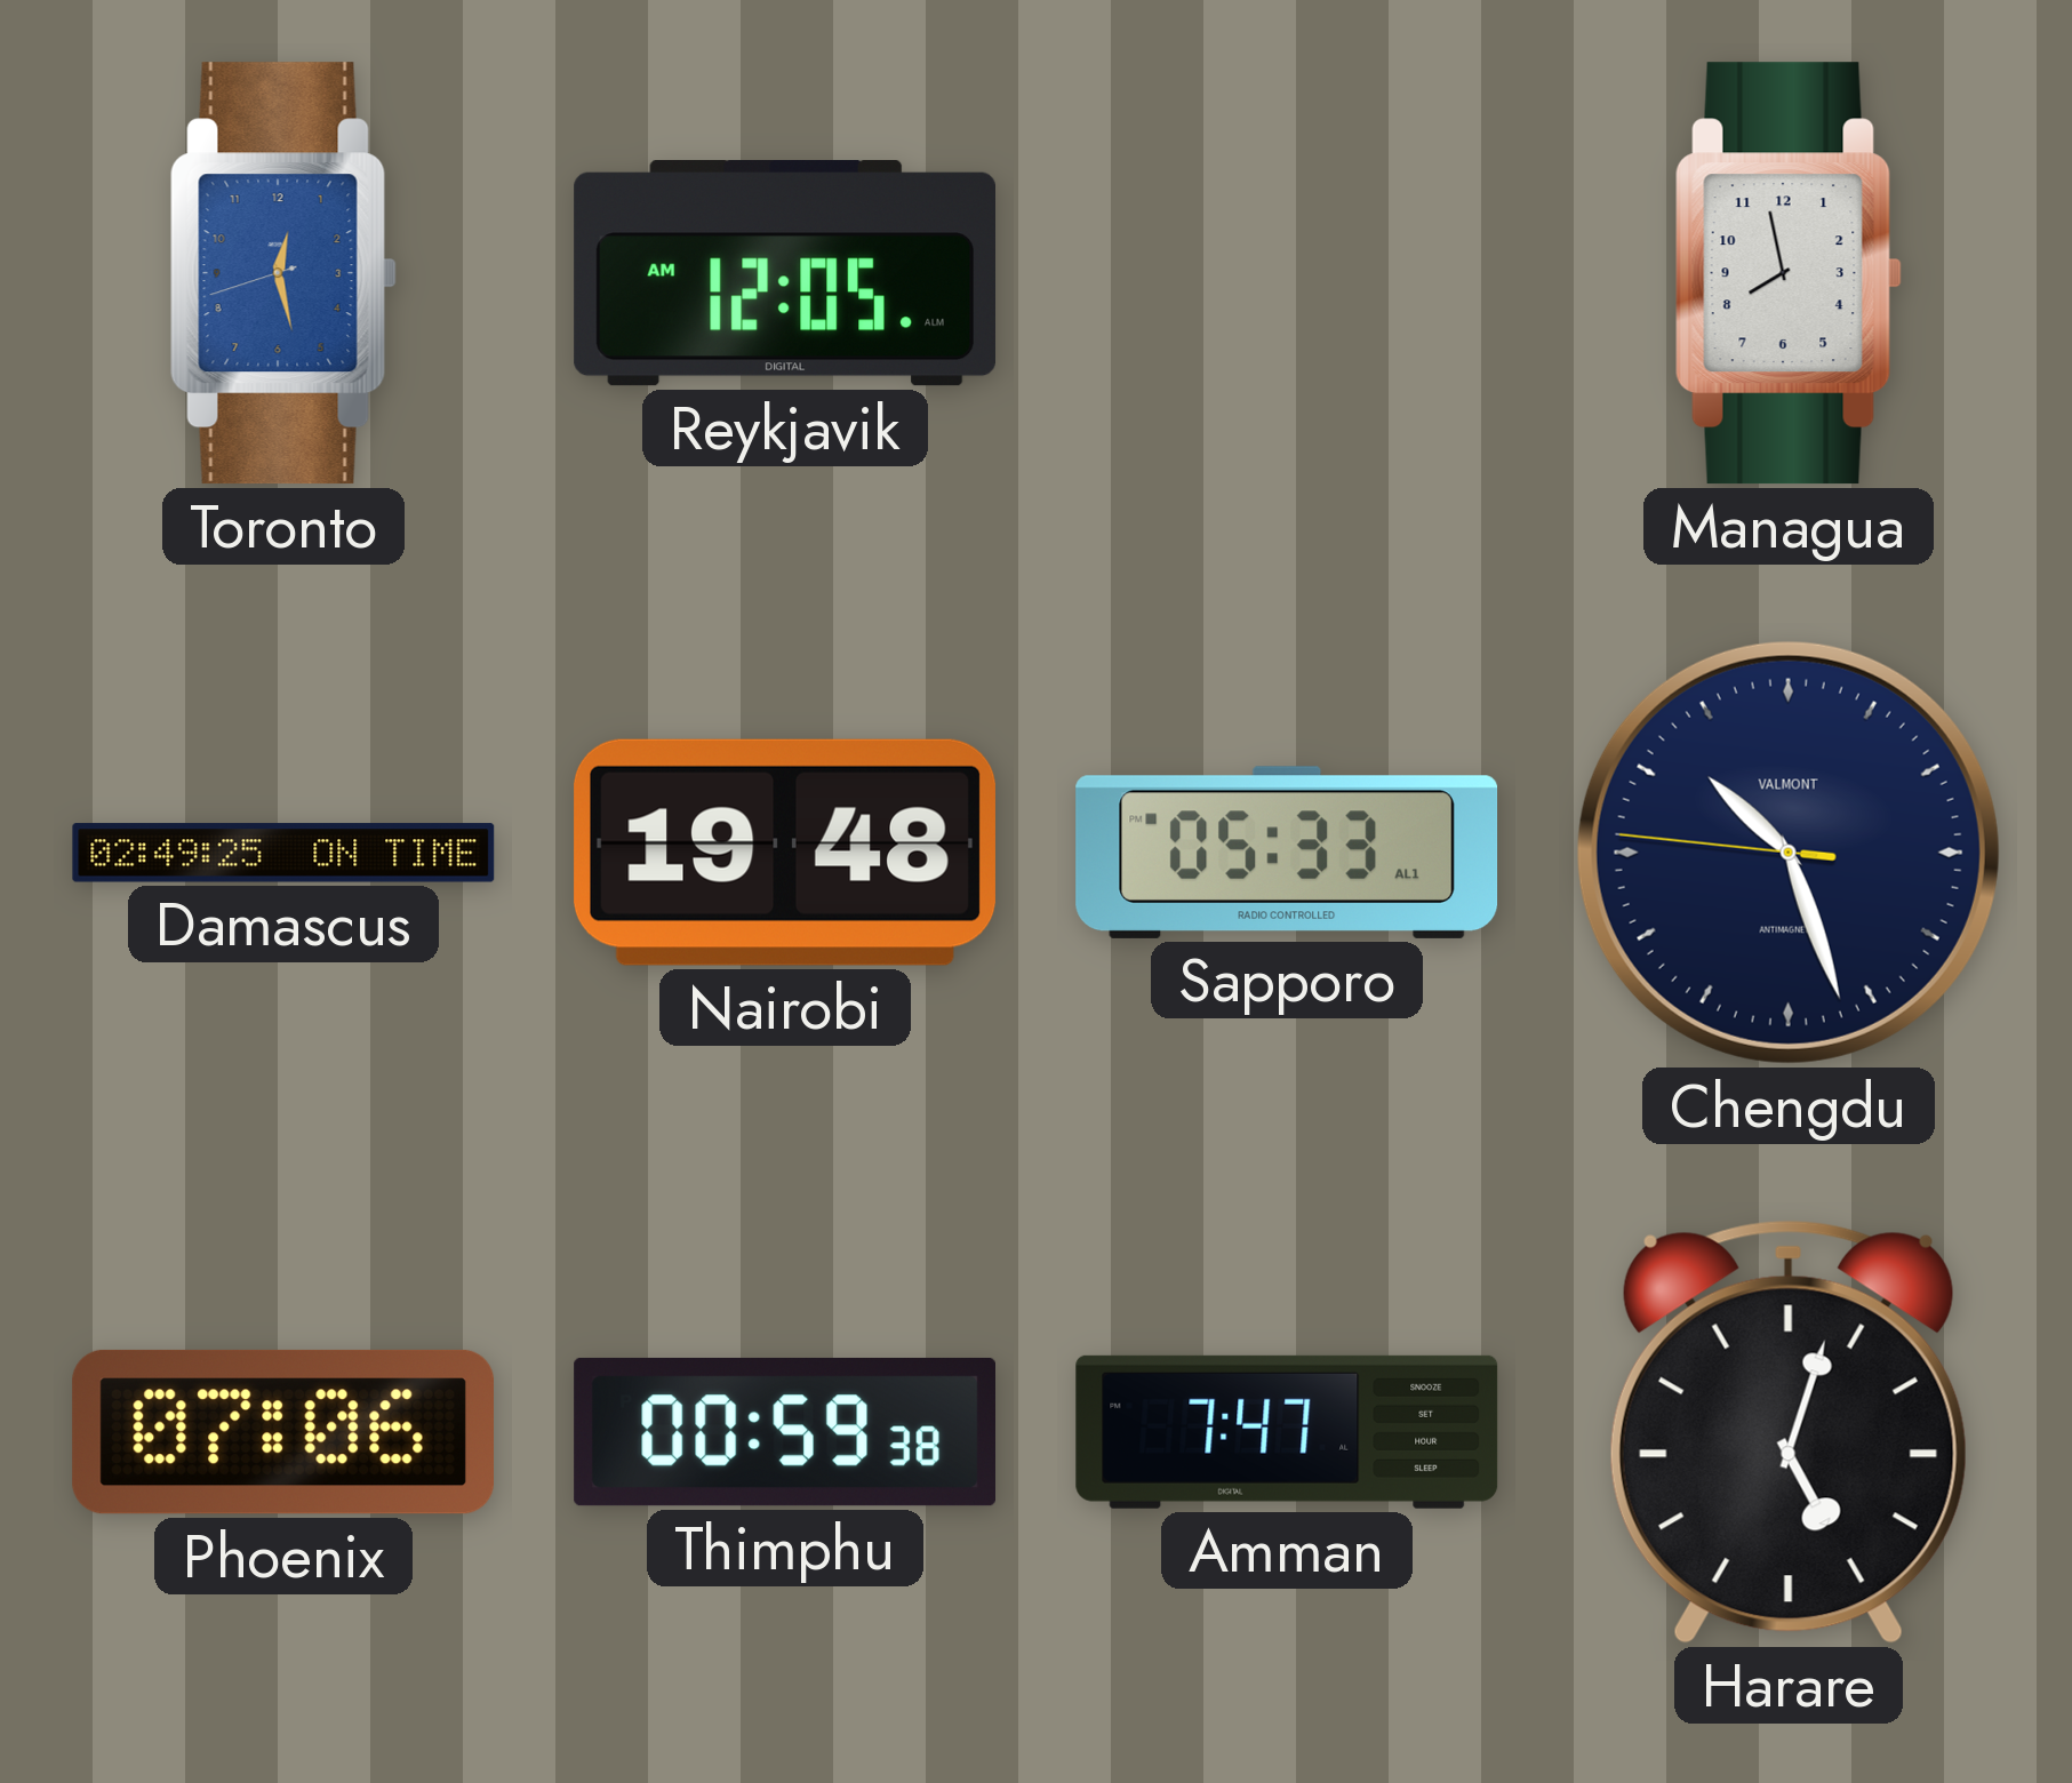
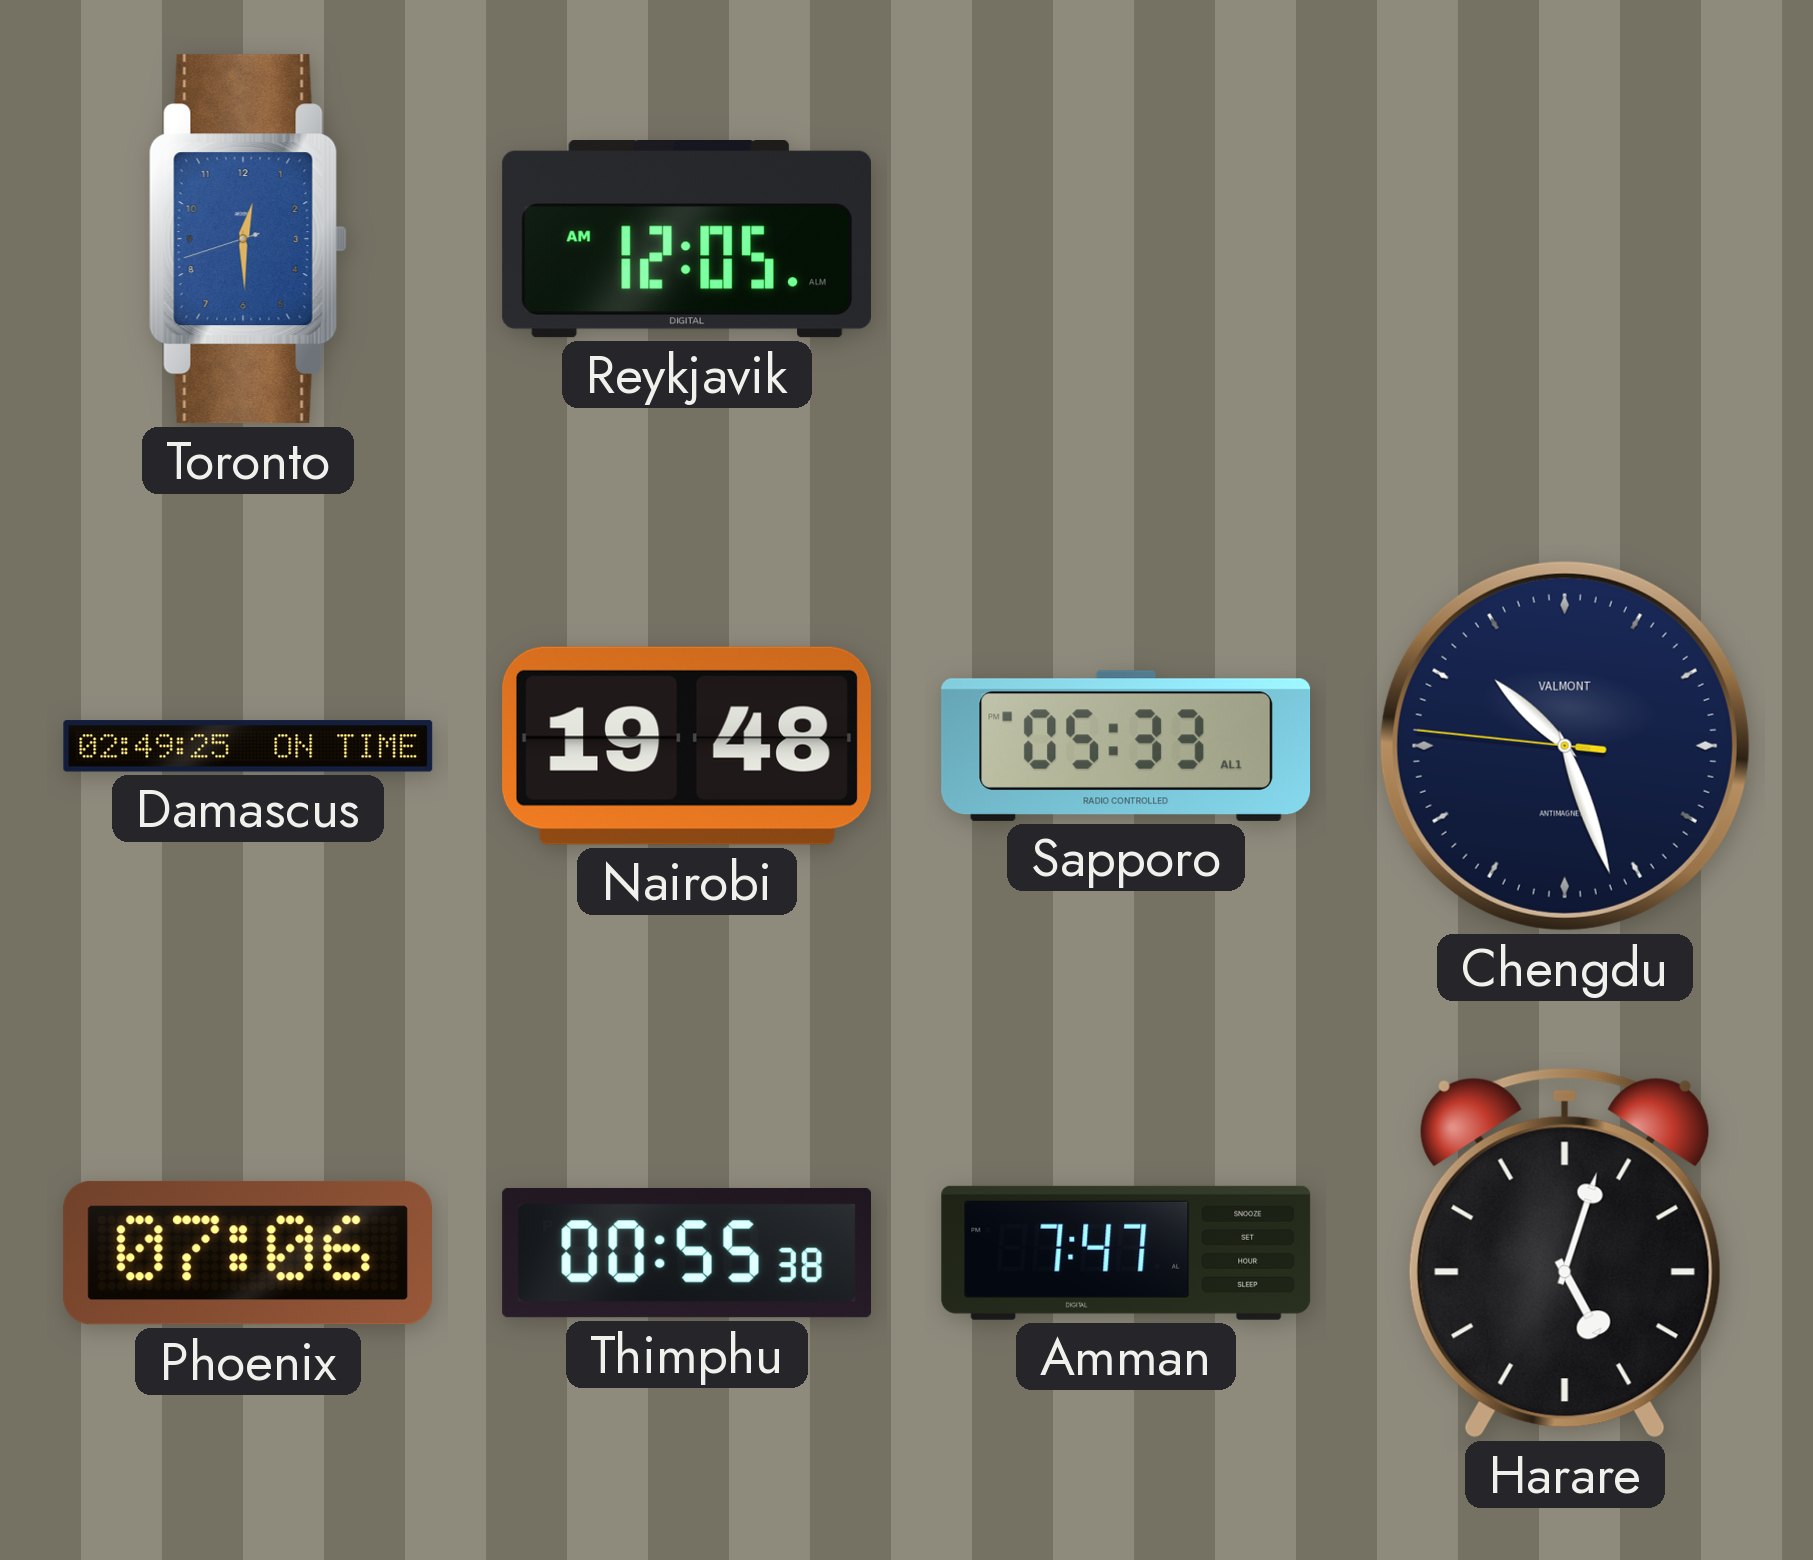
Toronto: 12:27 -> 12:29
Managua: 7:58 -> none
Thimphu: 00:59 -> 00:55
